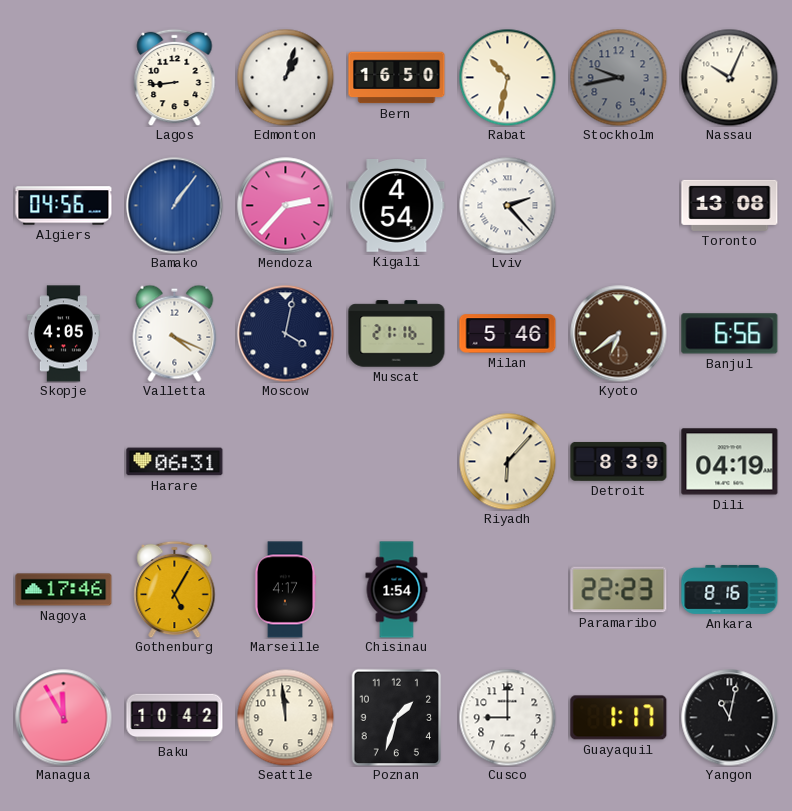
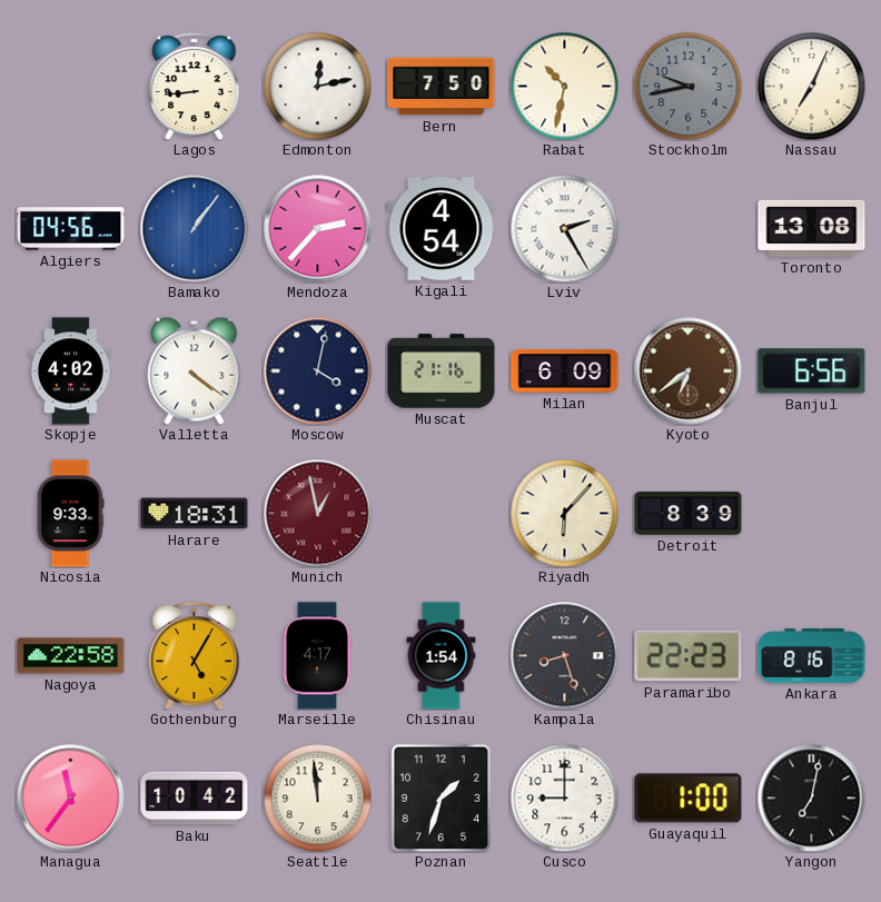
Edmonton: 1:03 -> 12:13
Bern: 16:50 -> 7:50
Nassau: 10:04 -> 7:04
Lviv: 2:23 -> 2:25
Skopje: 4:05 -> 4:02
Valletta: 4:19 -> 4:21
Milan: 5:46 -> 6:09
Nicosia: none -> 9:33
Harare: 06:31 -> 18:31
Munich: none -> 12:58
Dili: 04:19 -> none
Nagoya: 17:46 -> 22:58
Kampala: none -> 8:27
Managua: 11:55 -> 11:36
Guayaquil: 1:17 -> 1:00
Yangon: 11:02 -> 7:02
